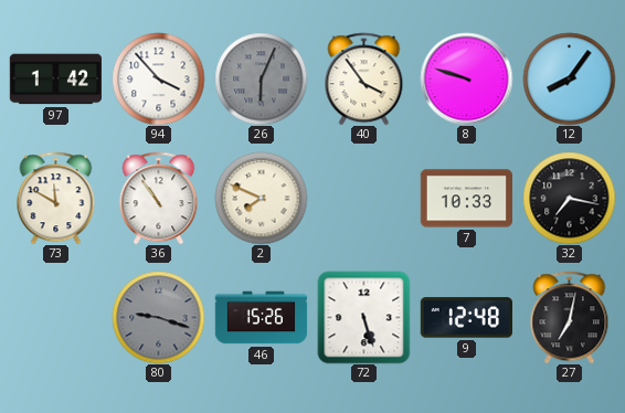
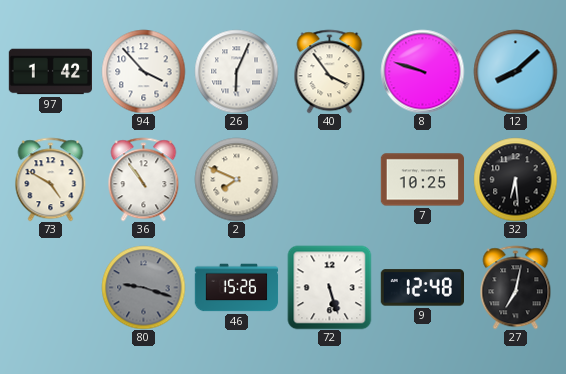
26 dial: grey -> white
12: 8:06 -> 8:08
73: 11:50 -> 4:50
7: 10:33 -> 10:25
32: 7:17 -> 6:29
